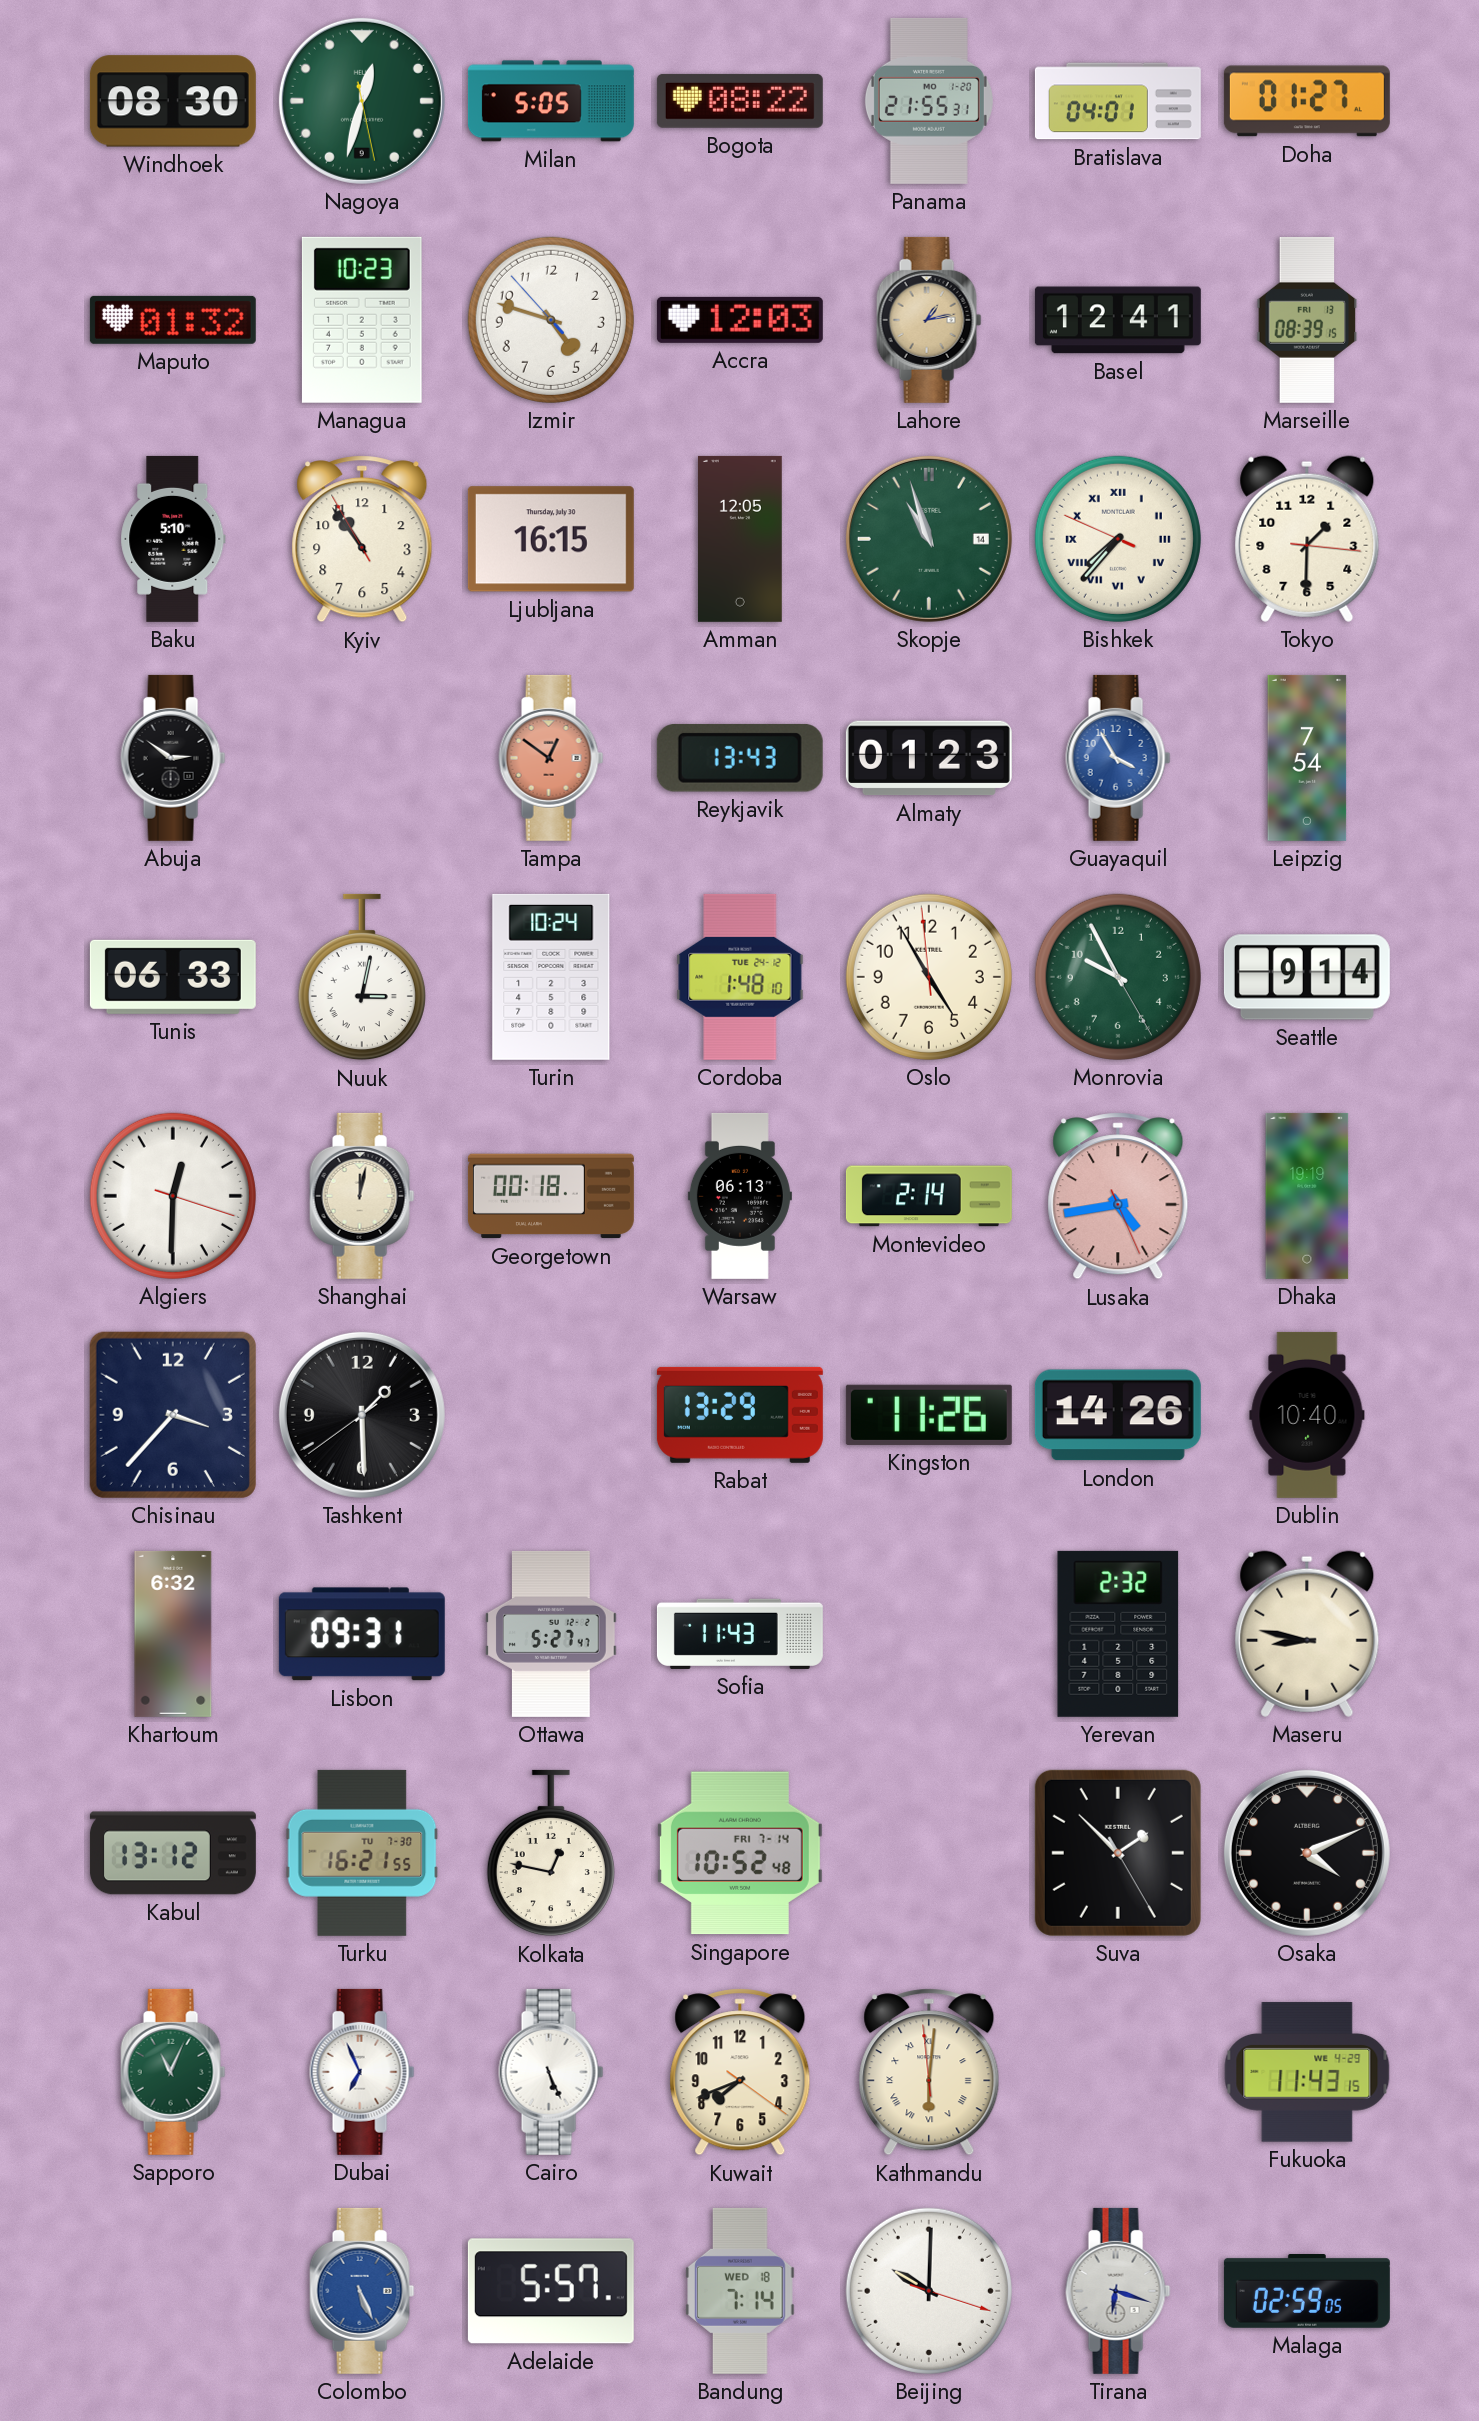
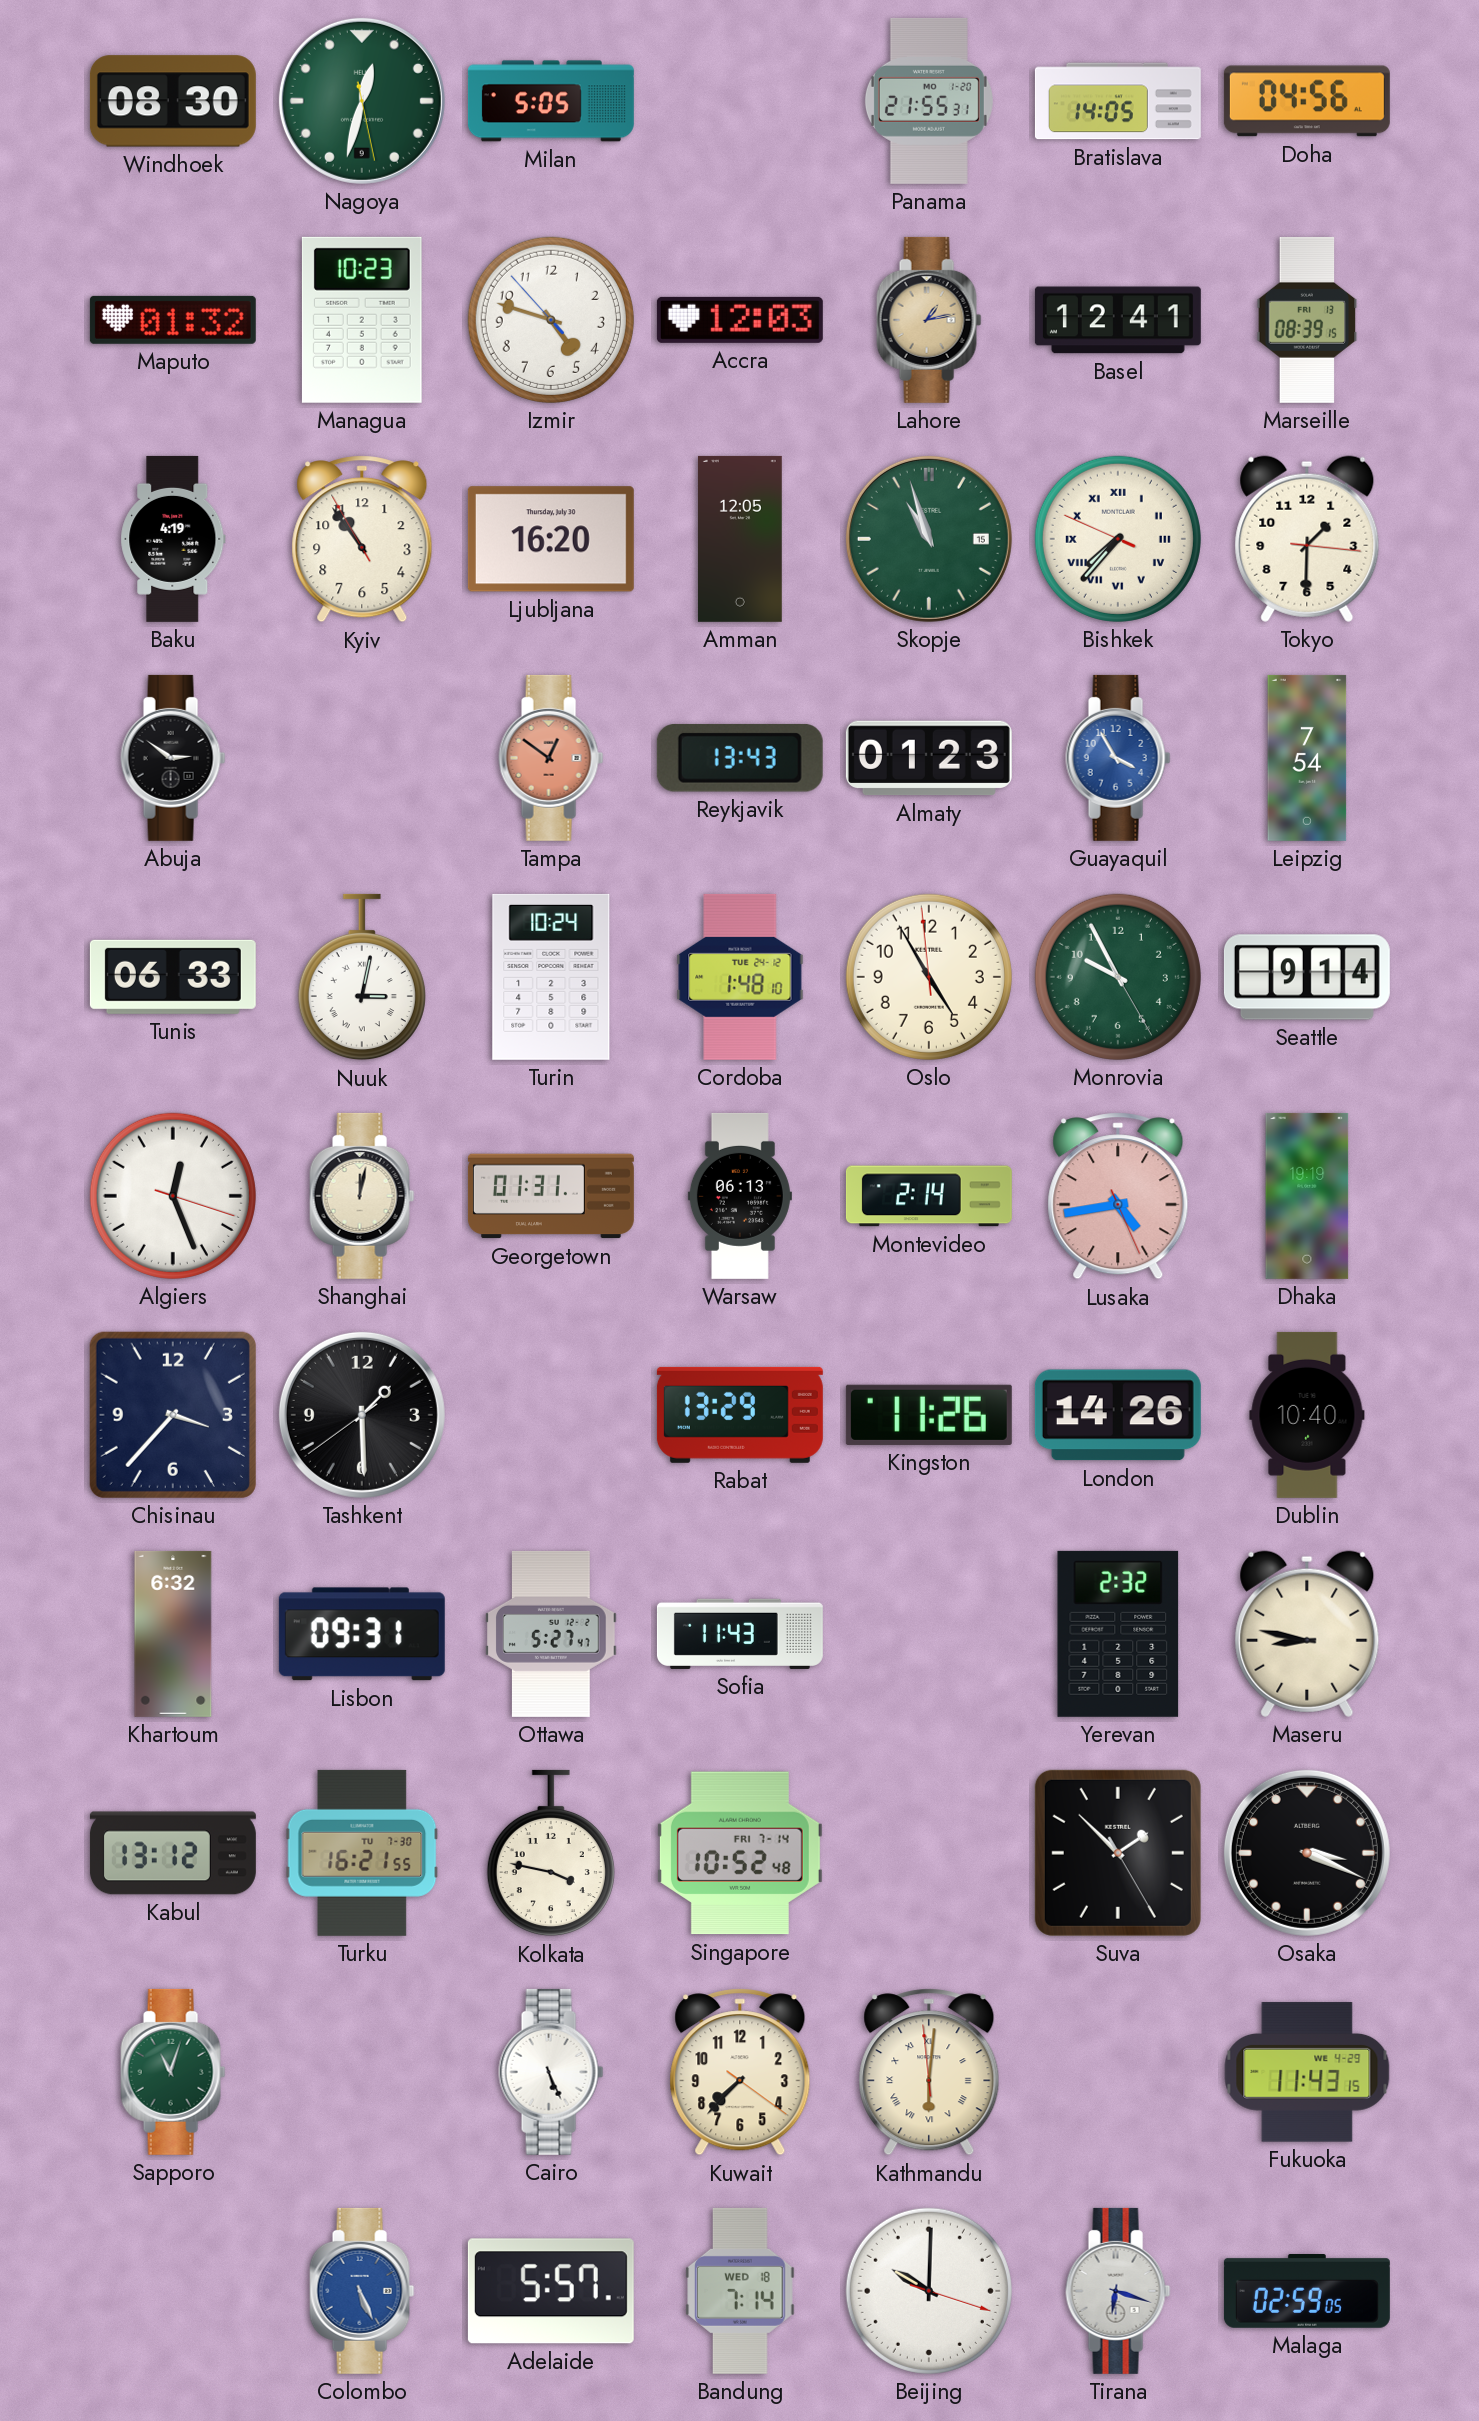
Bogota: 08:22 -> none
Bratislava: 04:01 -> 14:05
Doha: 01:27 -> 04:56
Baku: 5:10 -> 4:19
Ljubljana: 16:15 -> 16:20
Skopje date: 14 -> 15
Algiers: 12:30 -> 12:26
Georgetown: 00:18 -> 01:31
Kolkata: 12:47 -> 3:47
Osaka: 4:11 -> 3:19
Sapporo: 11:04 -> 11:03
Dubai: 6:56 -> none
Kuwait: 7:41 -> 7:37
